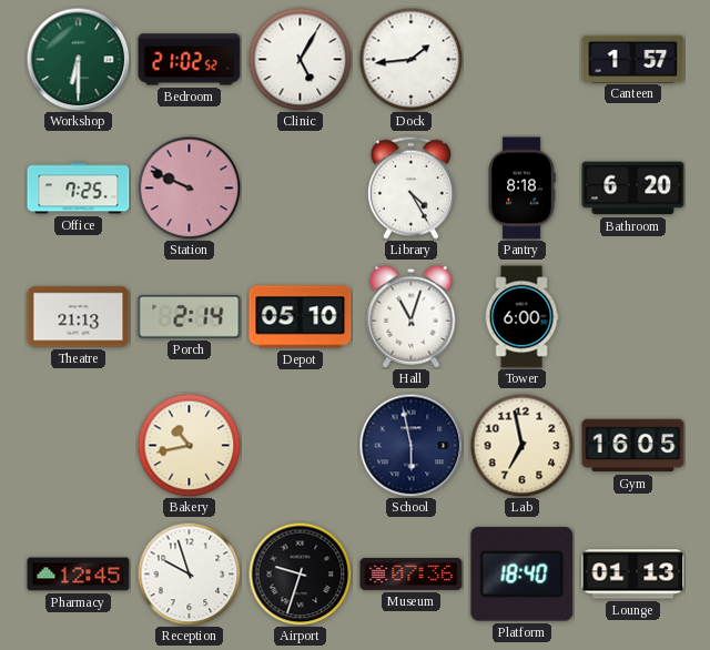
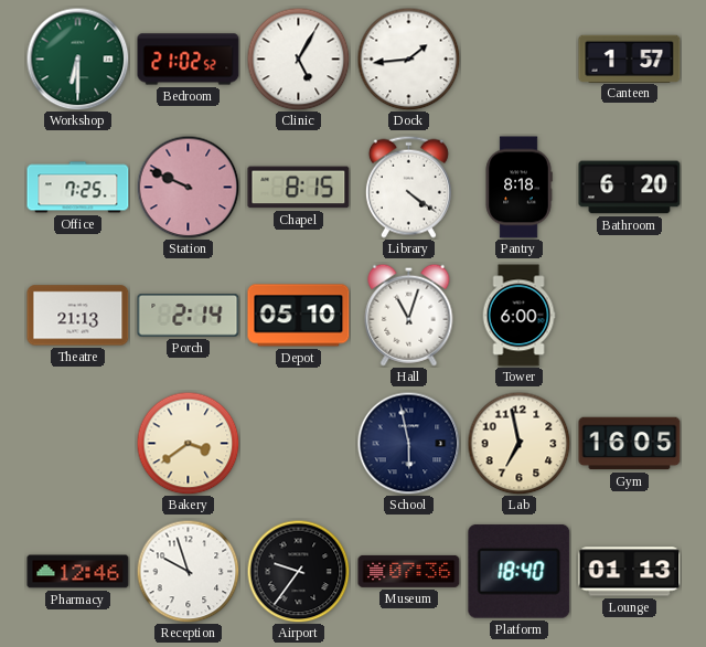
Chapel: none -> 8:15
Library: 4:25 -> 4:21
Bakery: 10:43 -> 3:39
Pharmacy: 12:45 -> 12:46
Airport: 9:33 -> 9:36
